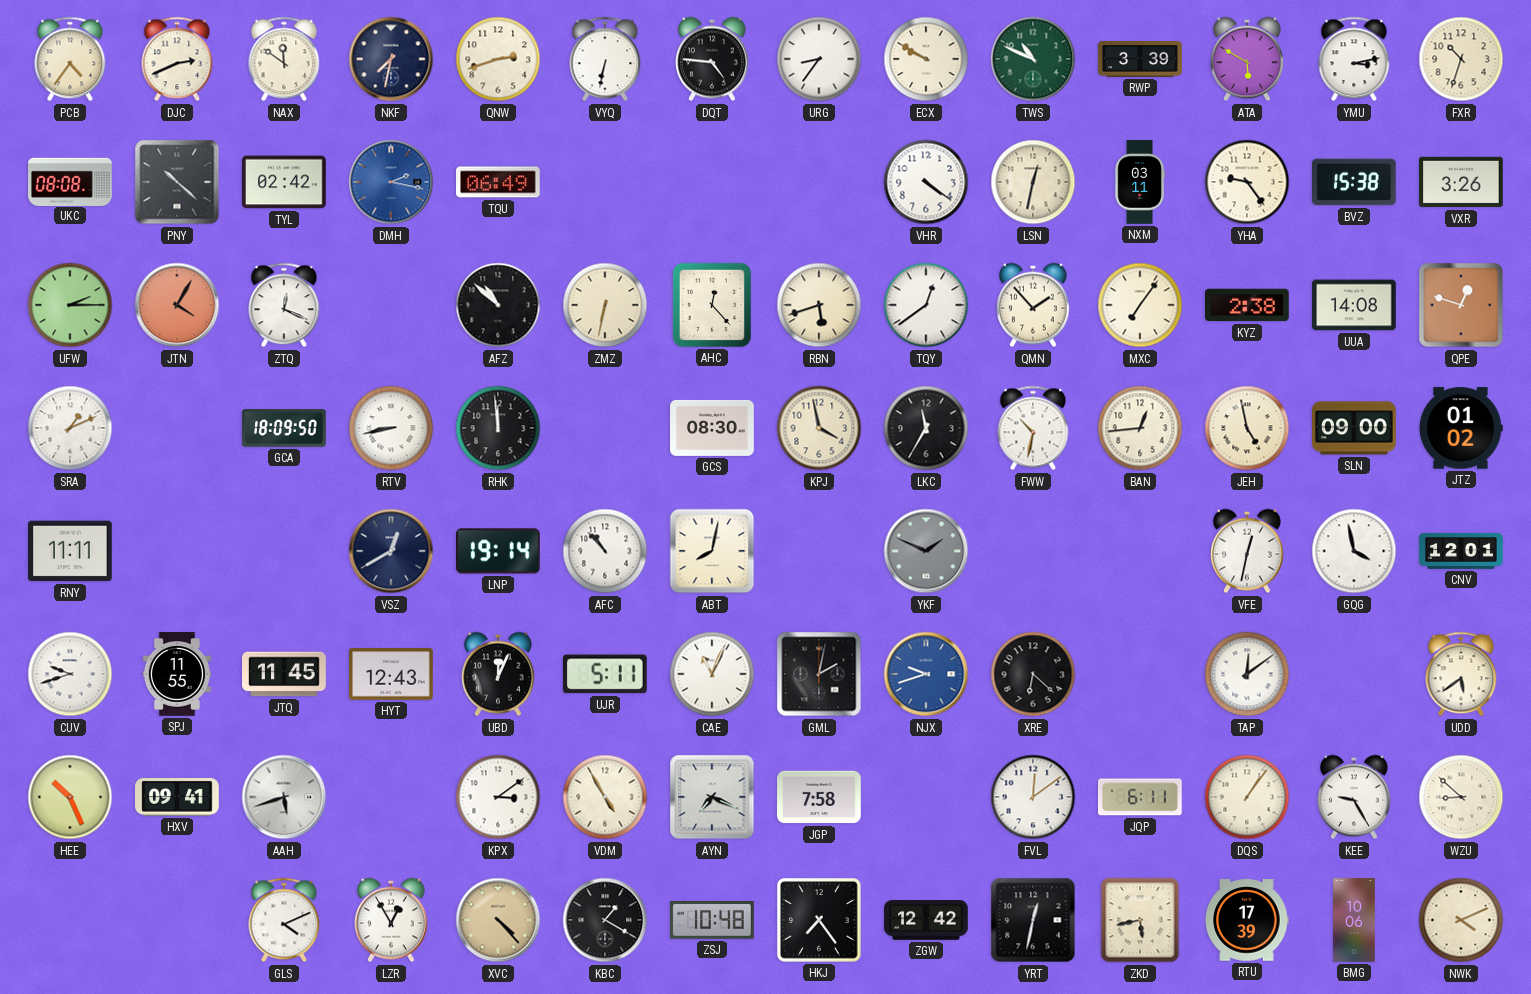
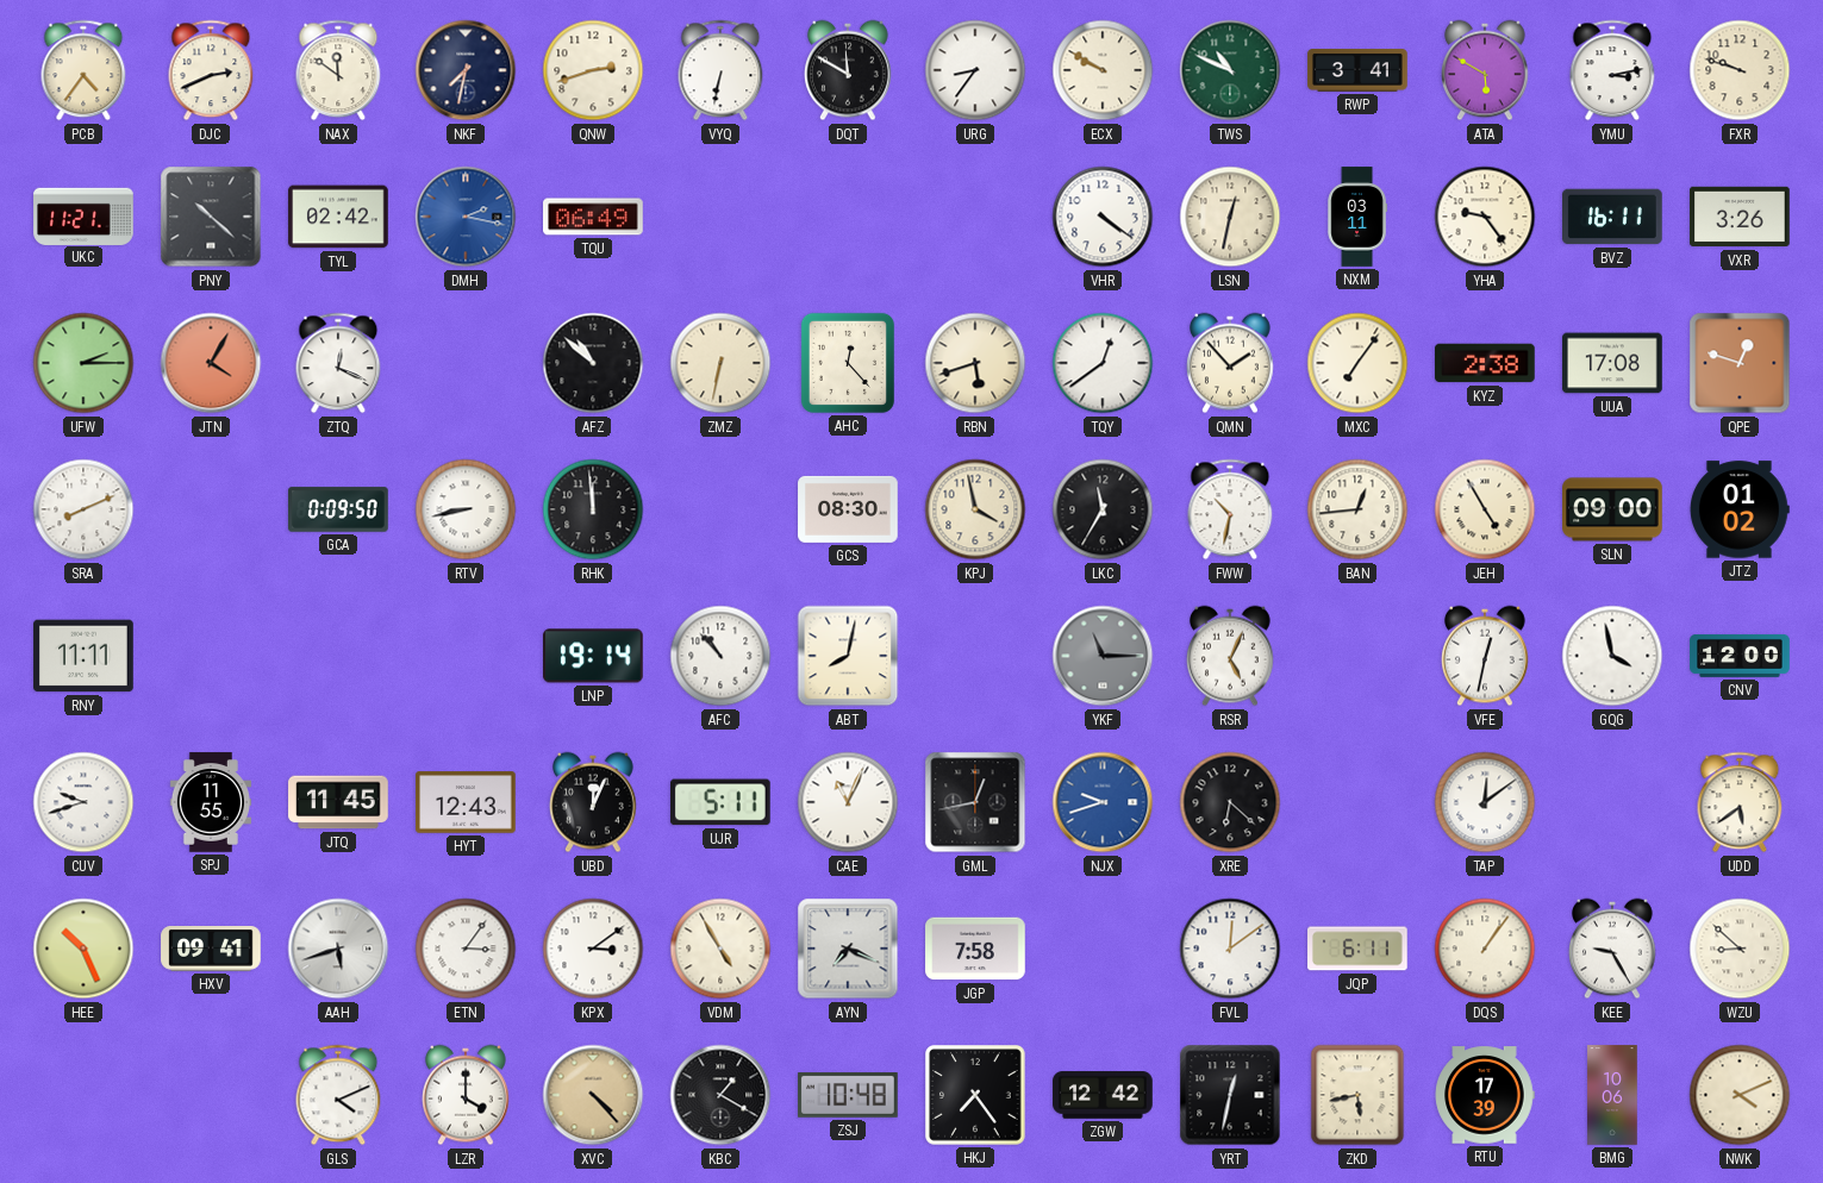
DQT: 4:46 -> 11:50
RWP: 3:39 -> 3:41
FXR: 10:33 -> 9:48
UKC: 08:08 -> 11:21
BVZ: 15:38 -> 16:11
UUA: 14:08 -> 17:08
SRA: 1:11 -> 8:11
GCA: 18:09 -> 0:09
JEH: 4:58 -> 4:55
VSZ: 12:40 -> none
YKF: 1:49 -> 11:15
RSR: none -> 5:04
CNV: 12:01 -> 12:00
GML: 2:02 -> 12:43
ETN: none -> 3:06
LZR: 12:55 -> 4:00
